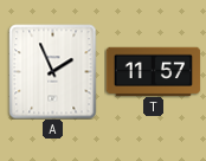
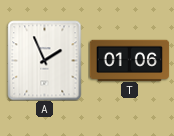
T: 11:57 -> 01:06
